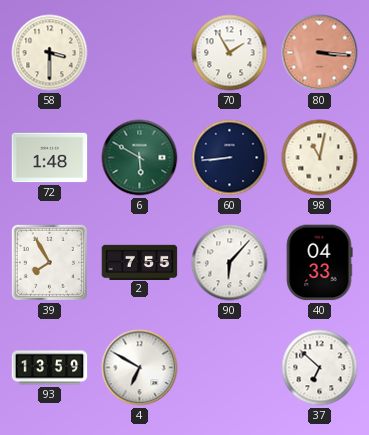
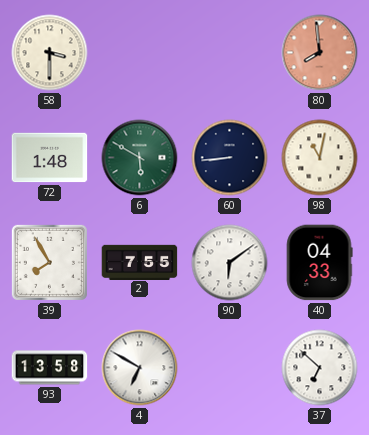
70: 1:55 -> none
80: 3:16 -> 7:59
90: 6:07 -> 6:09
93: 13:59 -> 13:58
